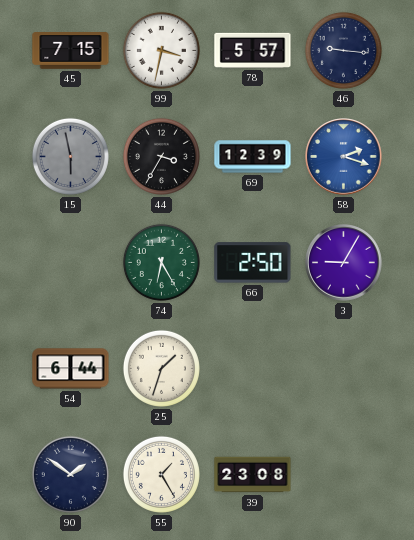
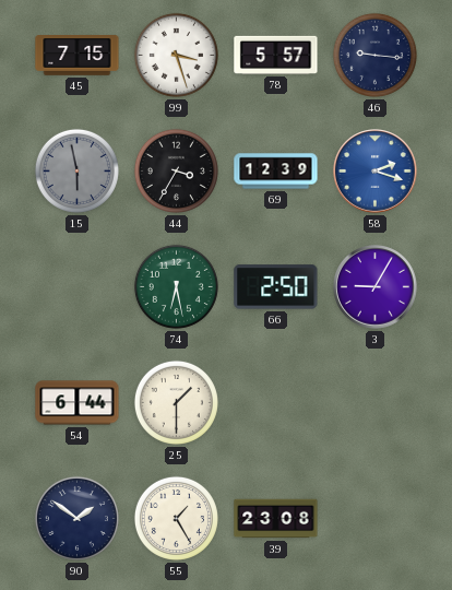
99: 3:32 -> 3:27
74: 6:25 -> 6:28
25: 1:33 -> 1:30
